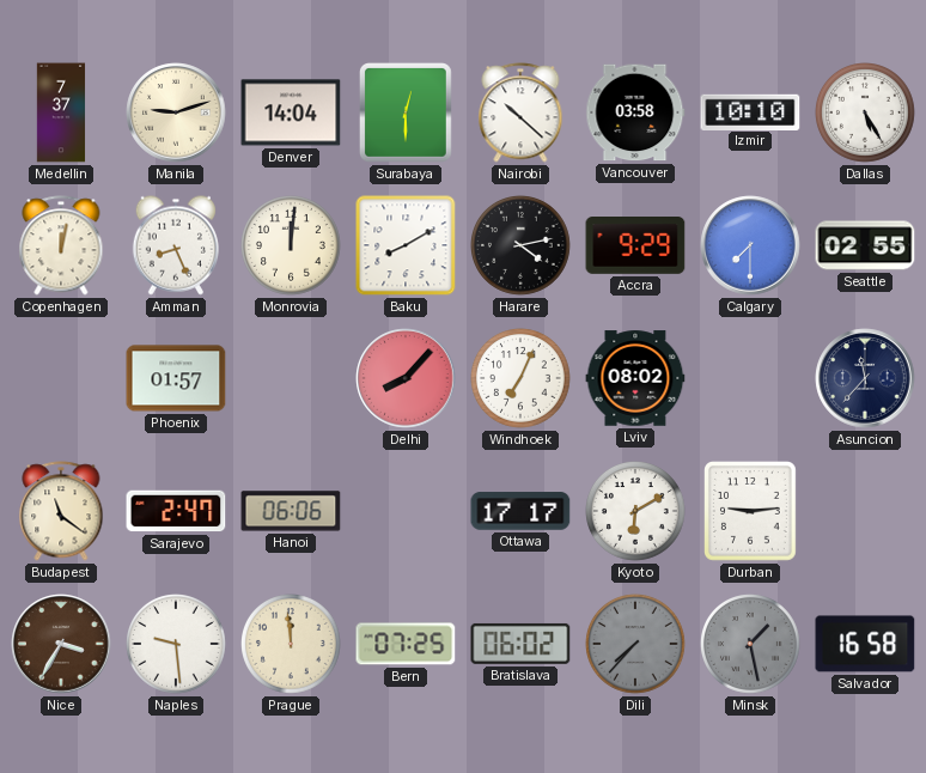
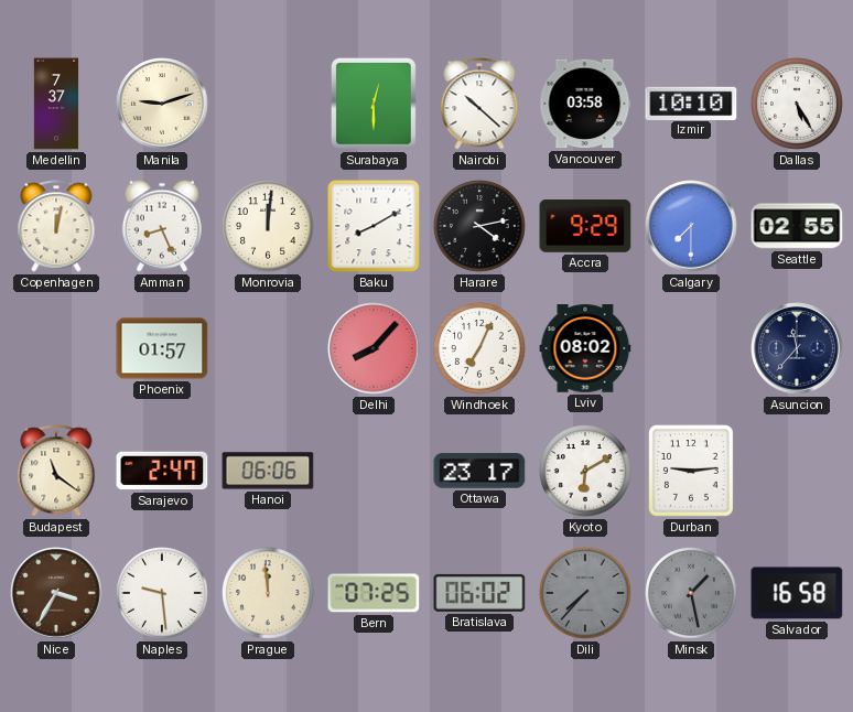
Denver: 14:04 -> none
Ottawa: 17:17 -> 23:17
